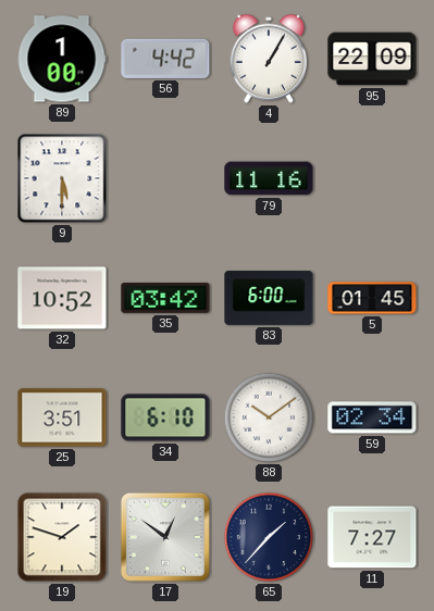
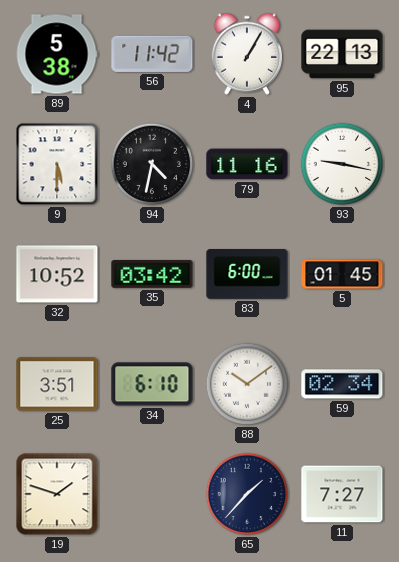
89: 1:00 -> 5:38
56: 4:42 -> 11:42
95: 22:09 -> 22:13
94: none -> 4:32
93: none -> 9:17
17: 12:51 -> none
